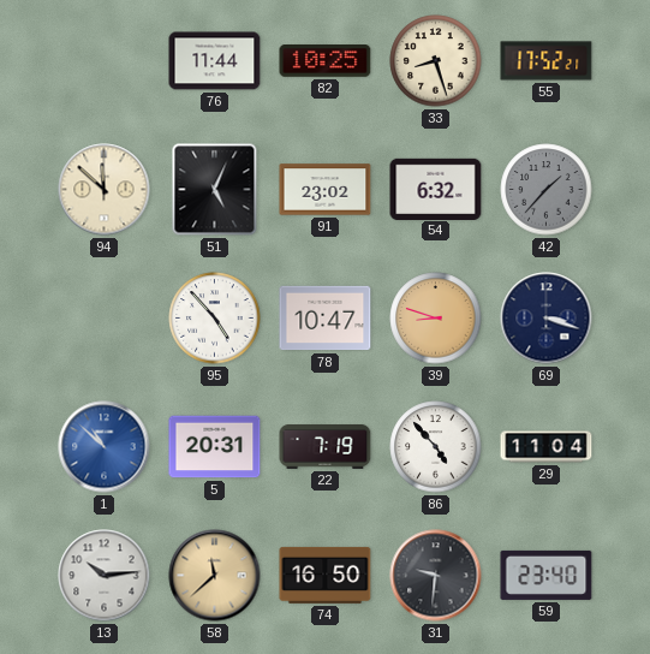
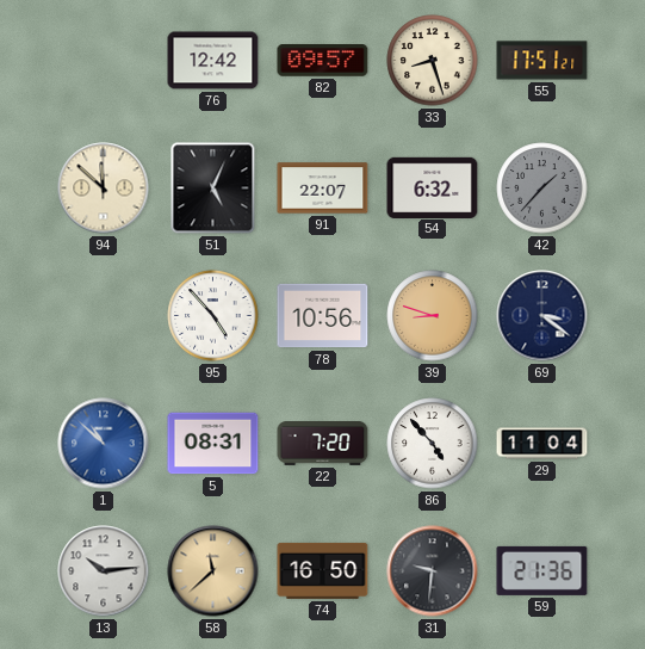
76: 11:44 -> 12:42
82: 10:25 -> 09:57
55: 17:52 -> 17:51
91: 23:02 -> 22:07
78: 10:47 -> 10:56
69: 3:18 -> 3:21
5: 20:31 -> 08:31
22: 7:19 -> 7:20
59: 23:40 -> 21:36
